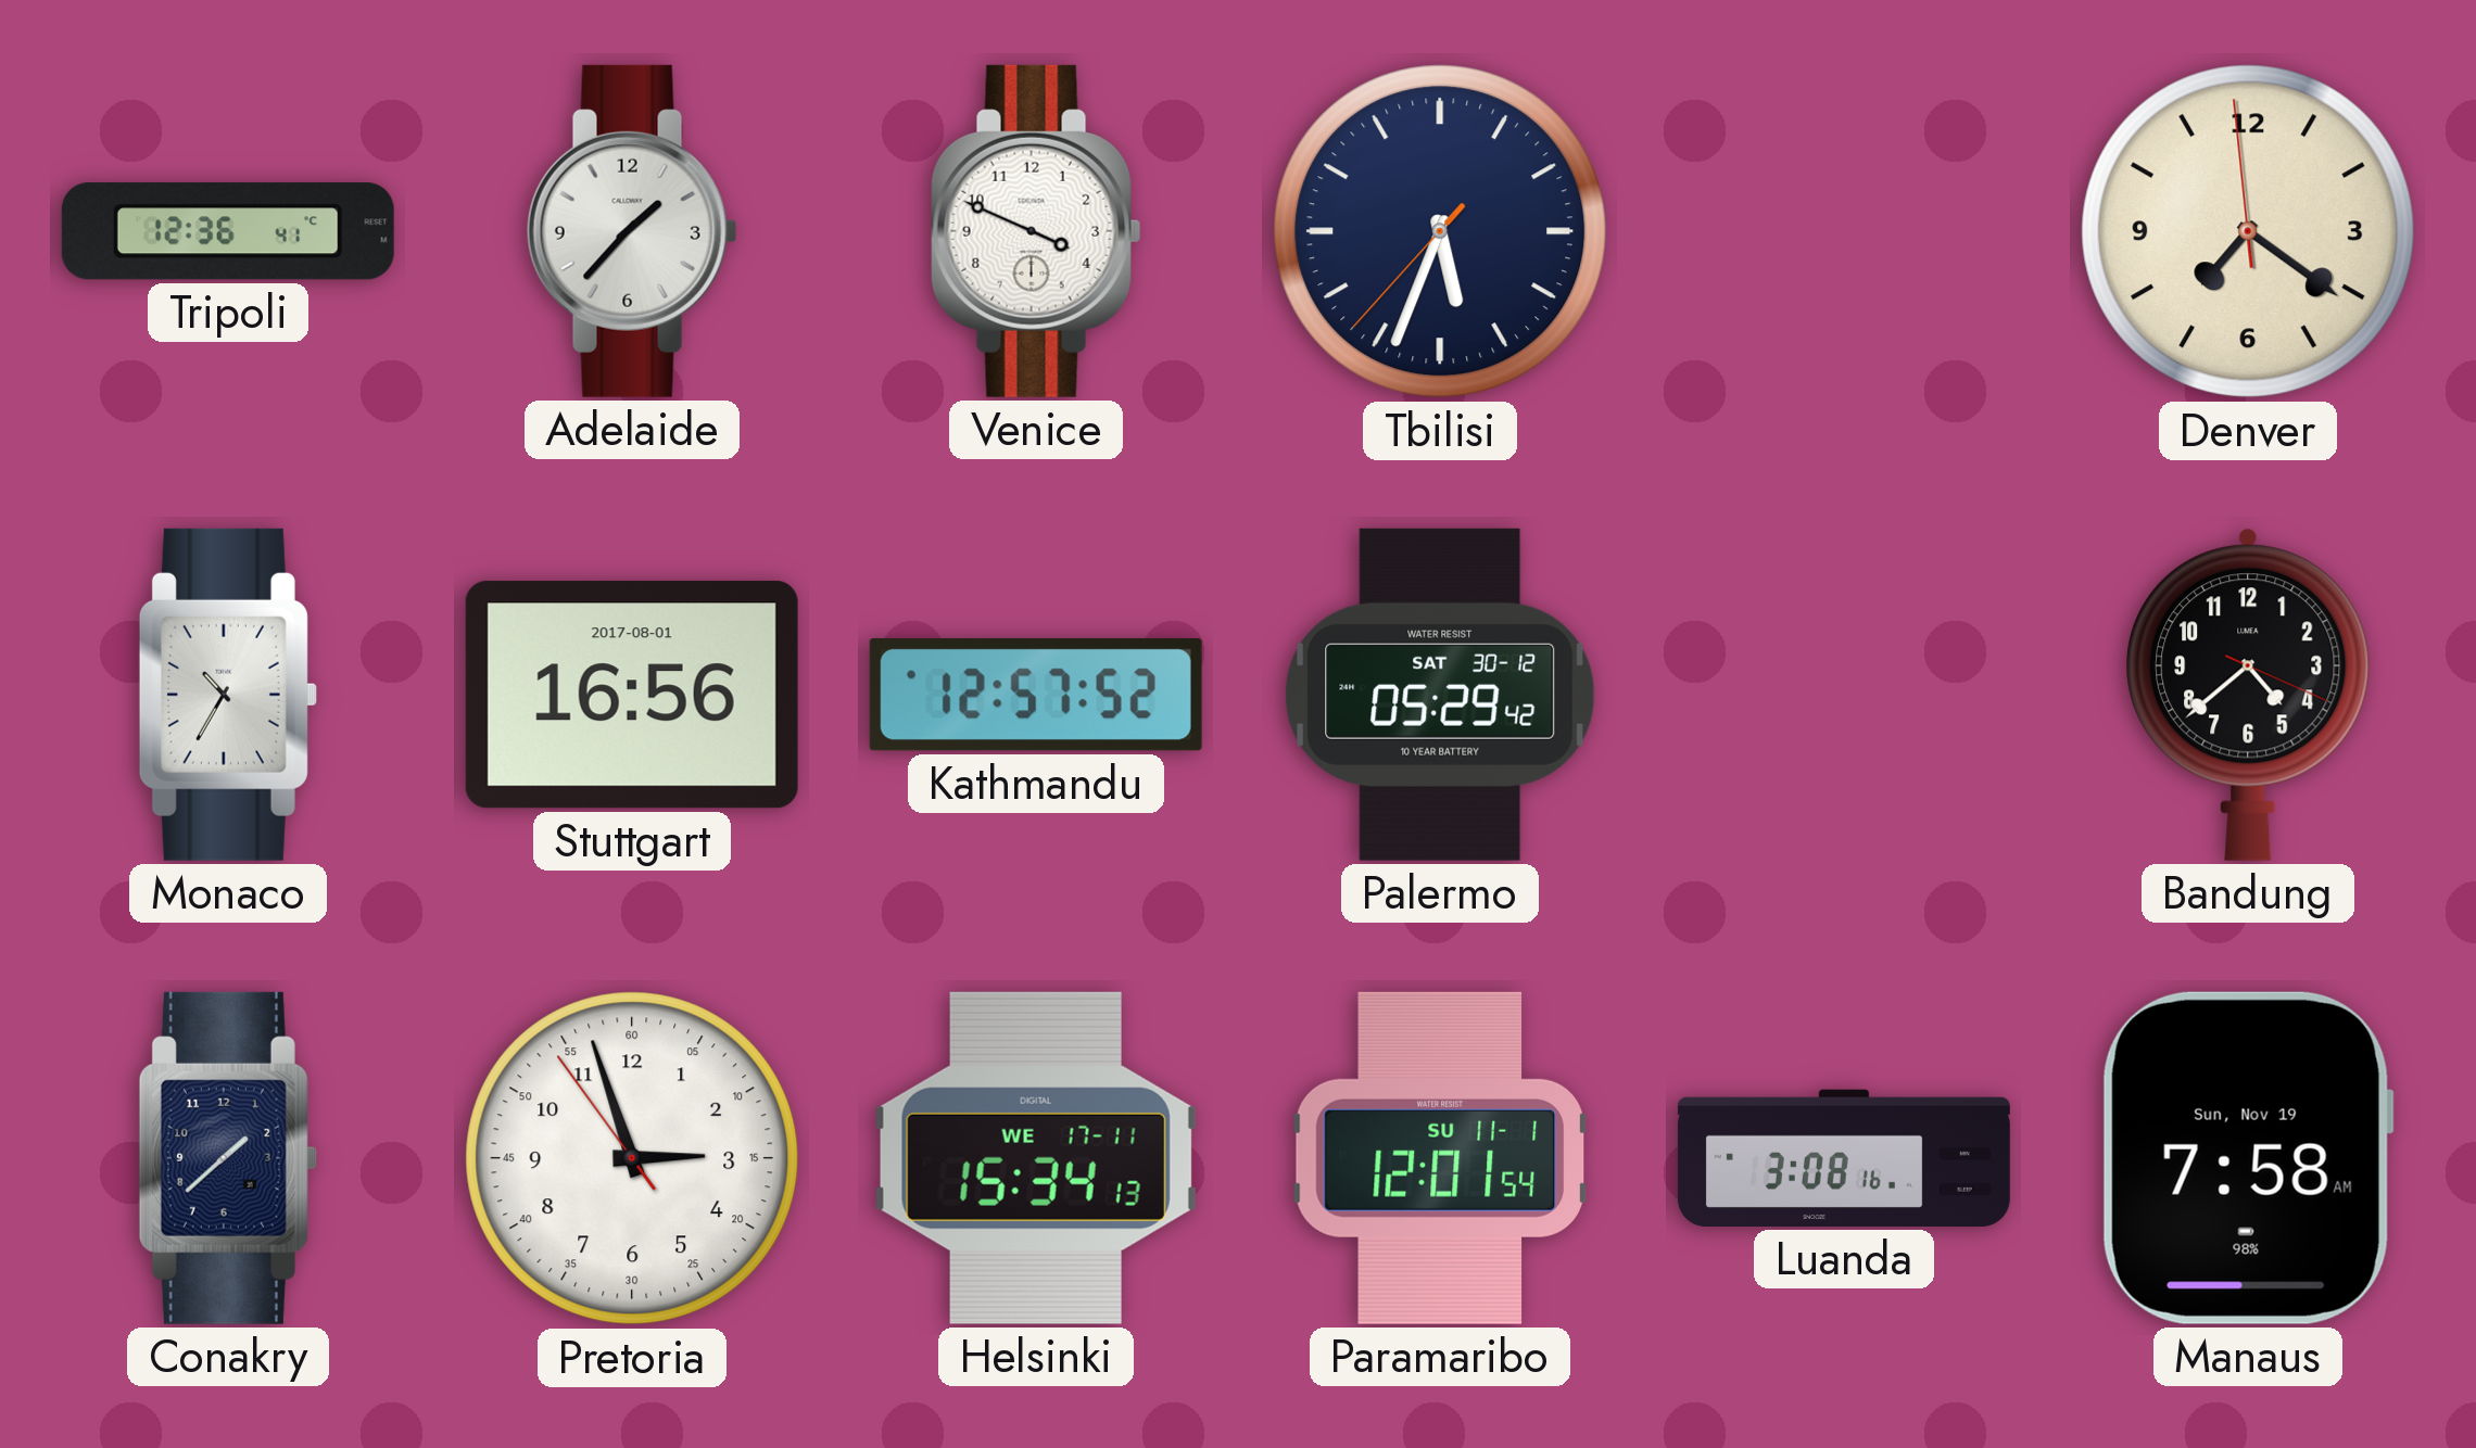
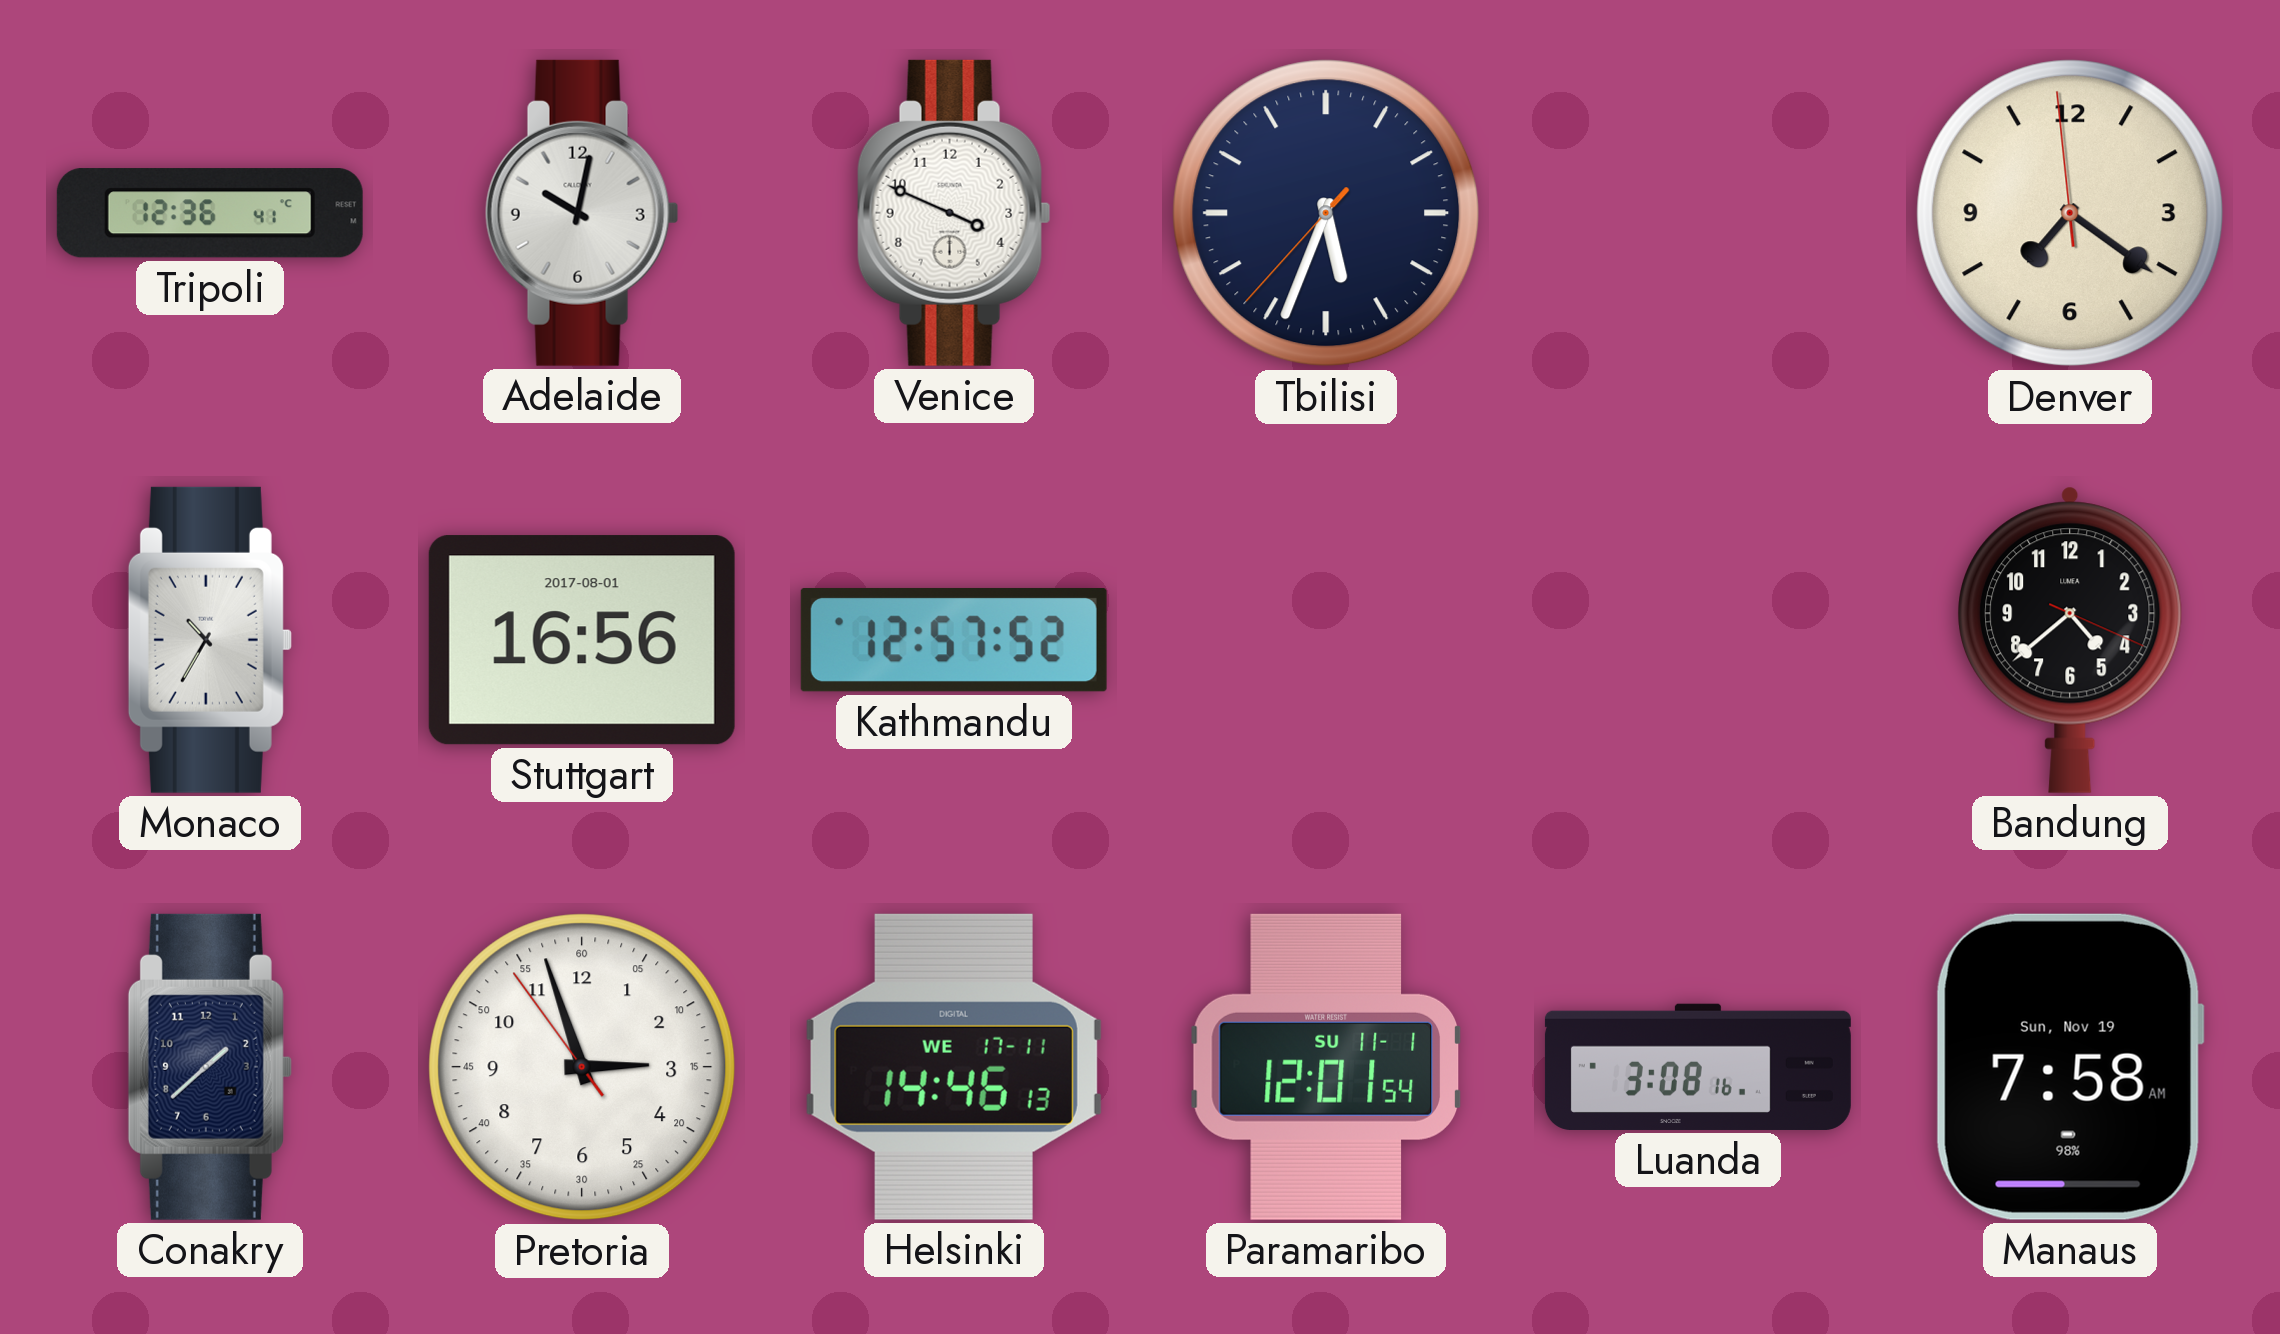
Adelaide: 1:37 -> 10:02
Palermo: 05:29 -> none
Helsinki: 15:34 -> 14:46
